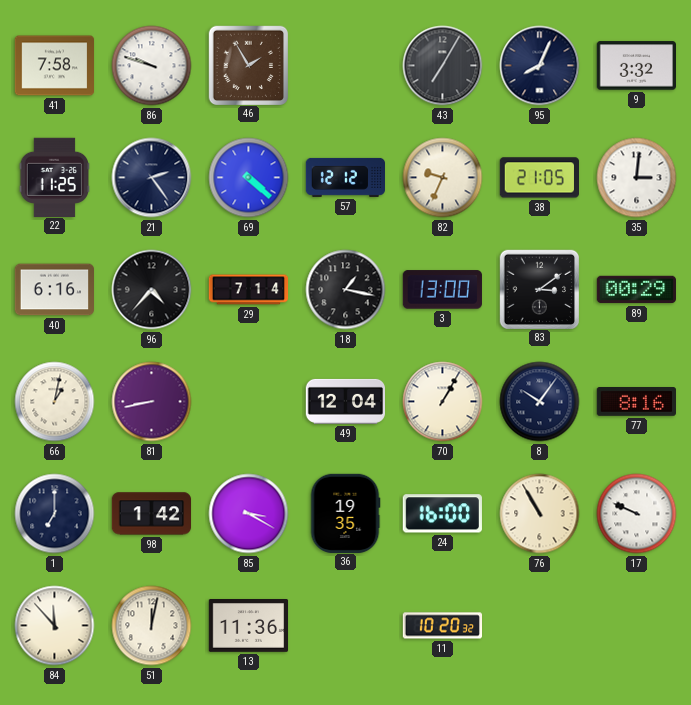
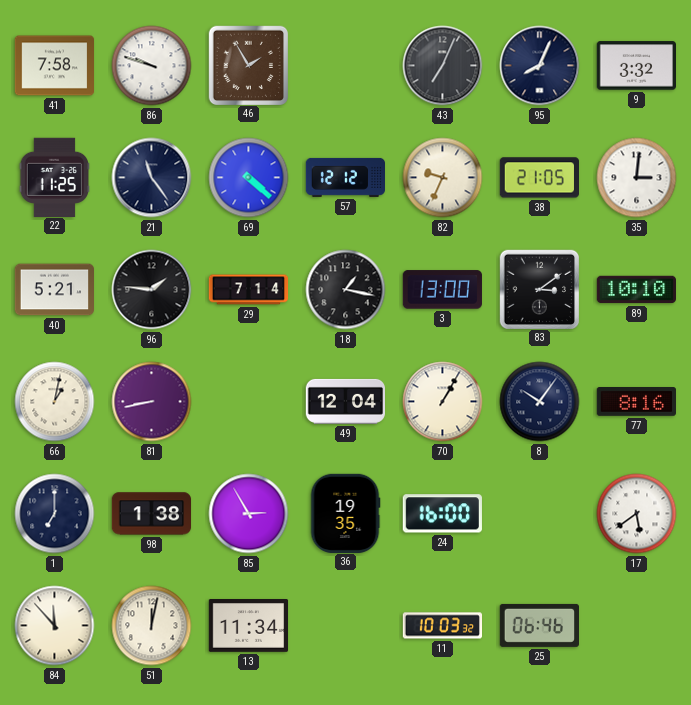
43: 7:05 -> 7:04
21: 2:24 -> 11:24
40: 6:16 -> 5:21
96: 4:37 -> 1:46
89: 00:29 -> 10:10
98: 1:42 -> 1:38
85: 3:20 -> 2:55
76: 10:55 -> none
17: 9:49 -> 5:39
13: 11:36 -> 11:34
11: 10:20 -> 10:03
25: none -> 06:46
